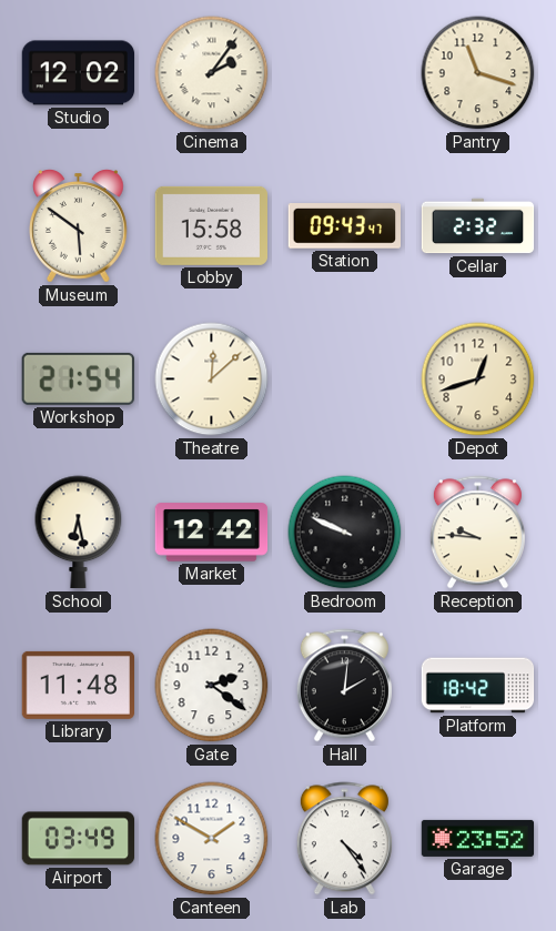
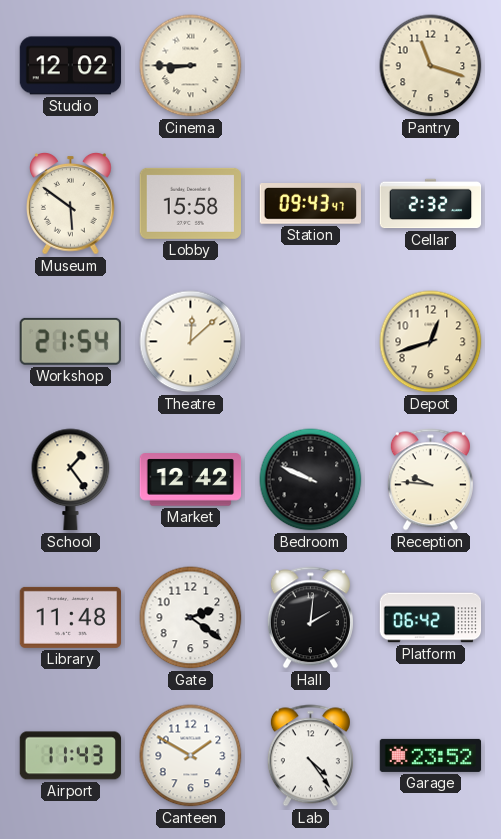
Cinema: 2:06 -> 8:45
School: 6:28 -> 1:24
Platform: 18:42 -> 06:42
Airport: 03:49 -> 11:43
